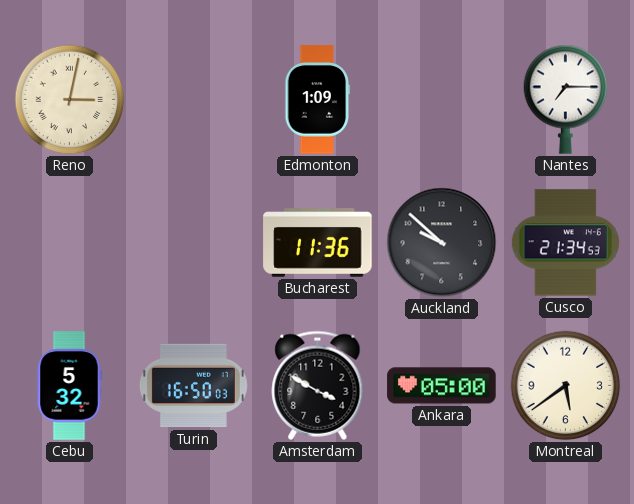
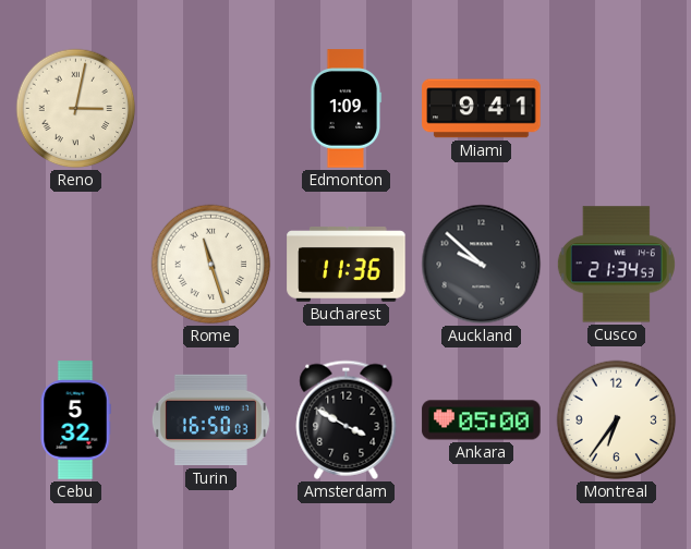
Miami: none -> 9:41
Nantes: 7:15 -> none
Rome: none -> 11:27
Montreal: 5:39 -> 6:36
